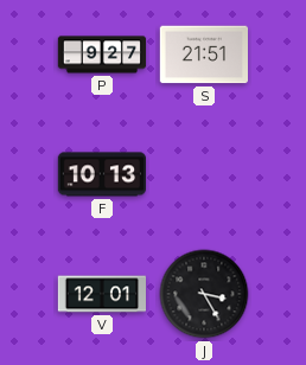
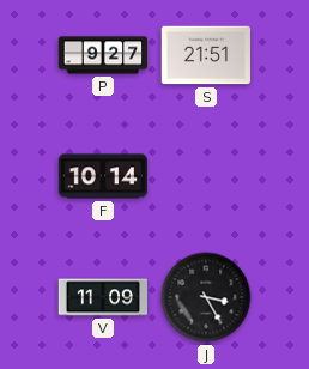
F: 10:13 -> 10:14
V: 12:01 -> 11:09
